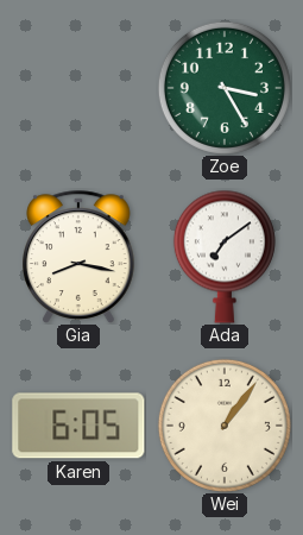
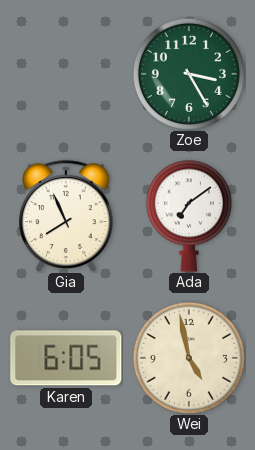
Gia: 8:17 -> 7:56
Wei: 1:06 -> 4:58
